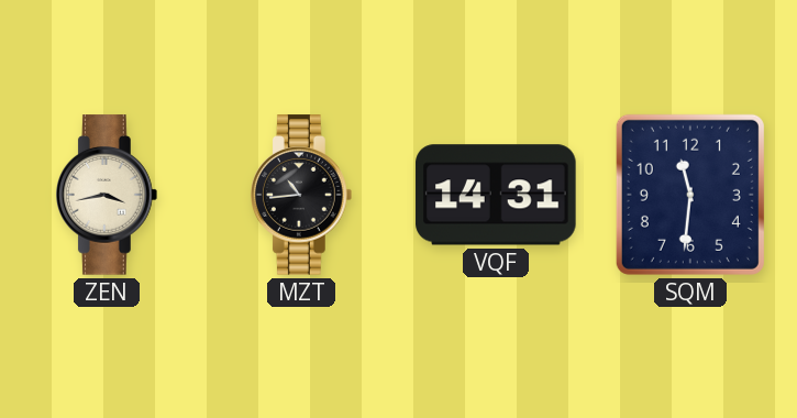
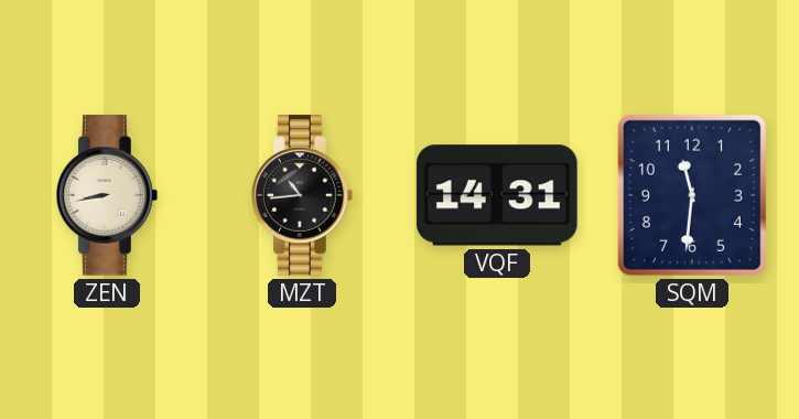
ZEN: 3:43 -> 8:43
